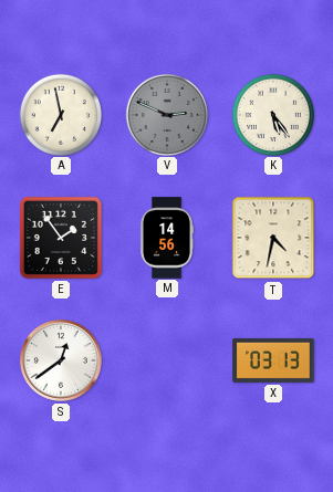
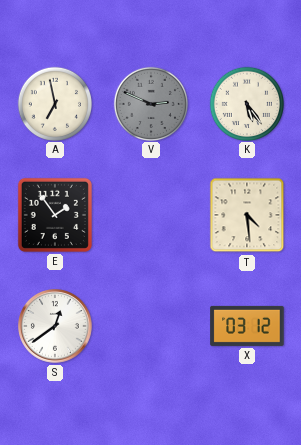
M: 14:56 -> none
T: 4:32 -> 4:29
X: 03:13 -> 03:12
